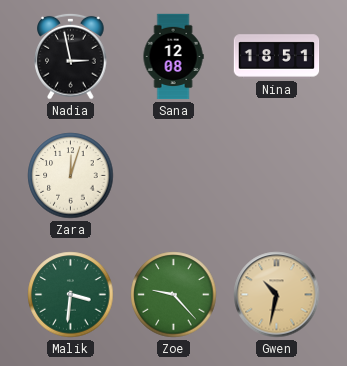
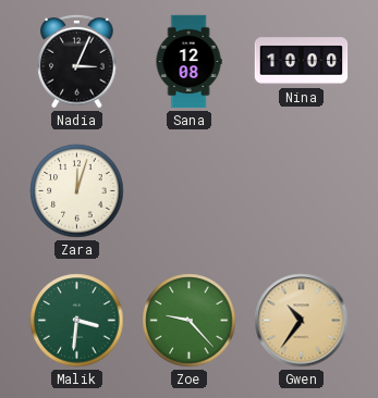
Nadia: 2:58 -> 3:04
Nina: 18:51 -> 10:00
Gwen: 10:32 -> 10:36
